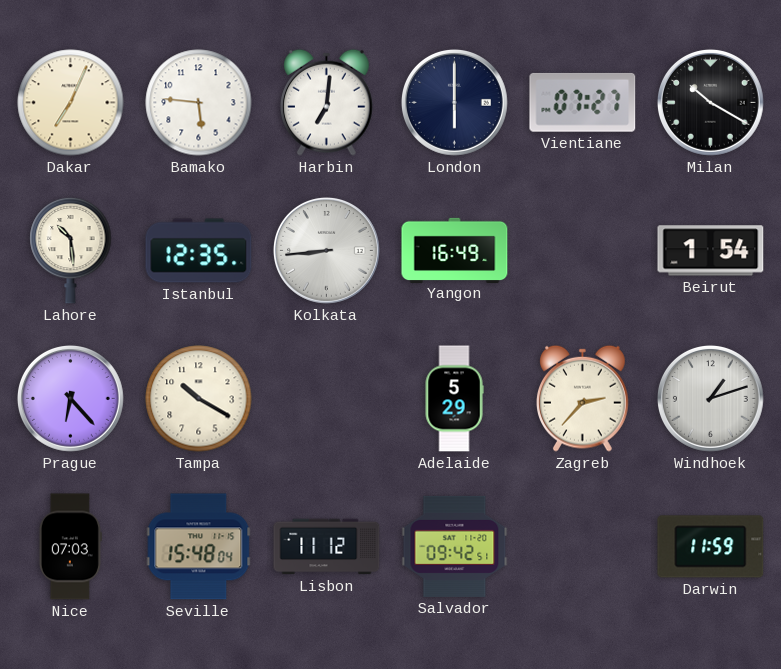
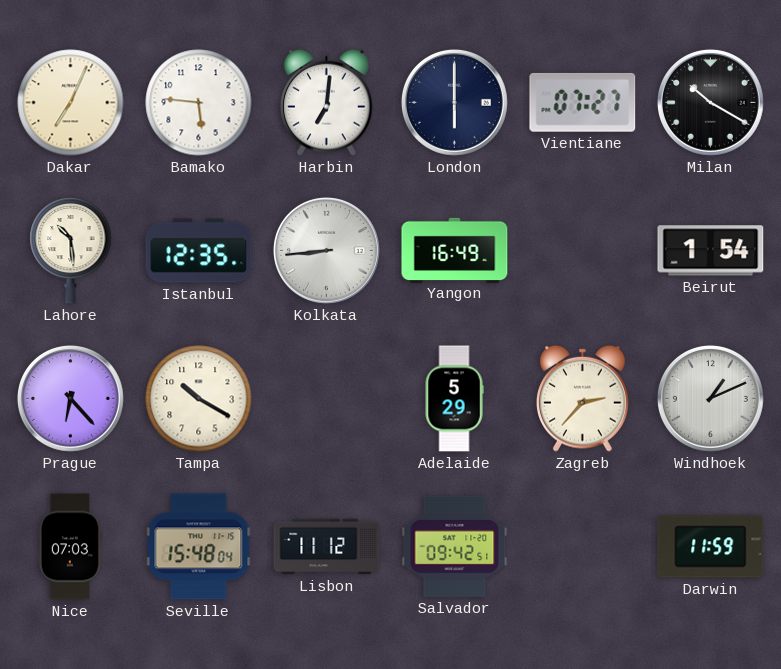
Windhoek: 1:12 -> 1:11
